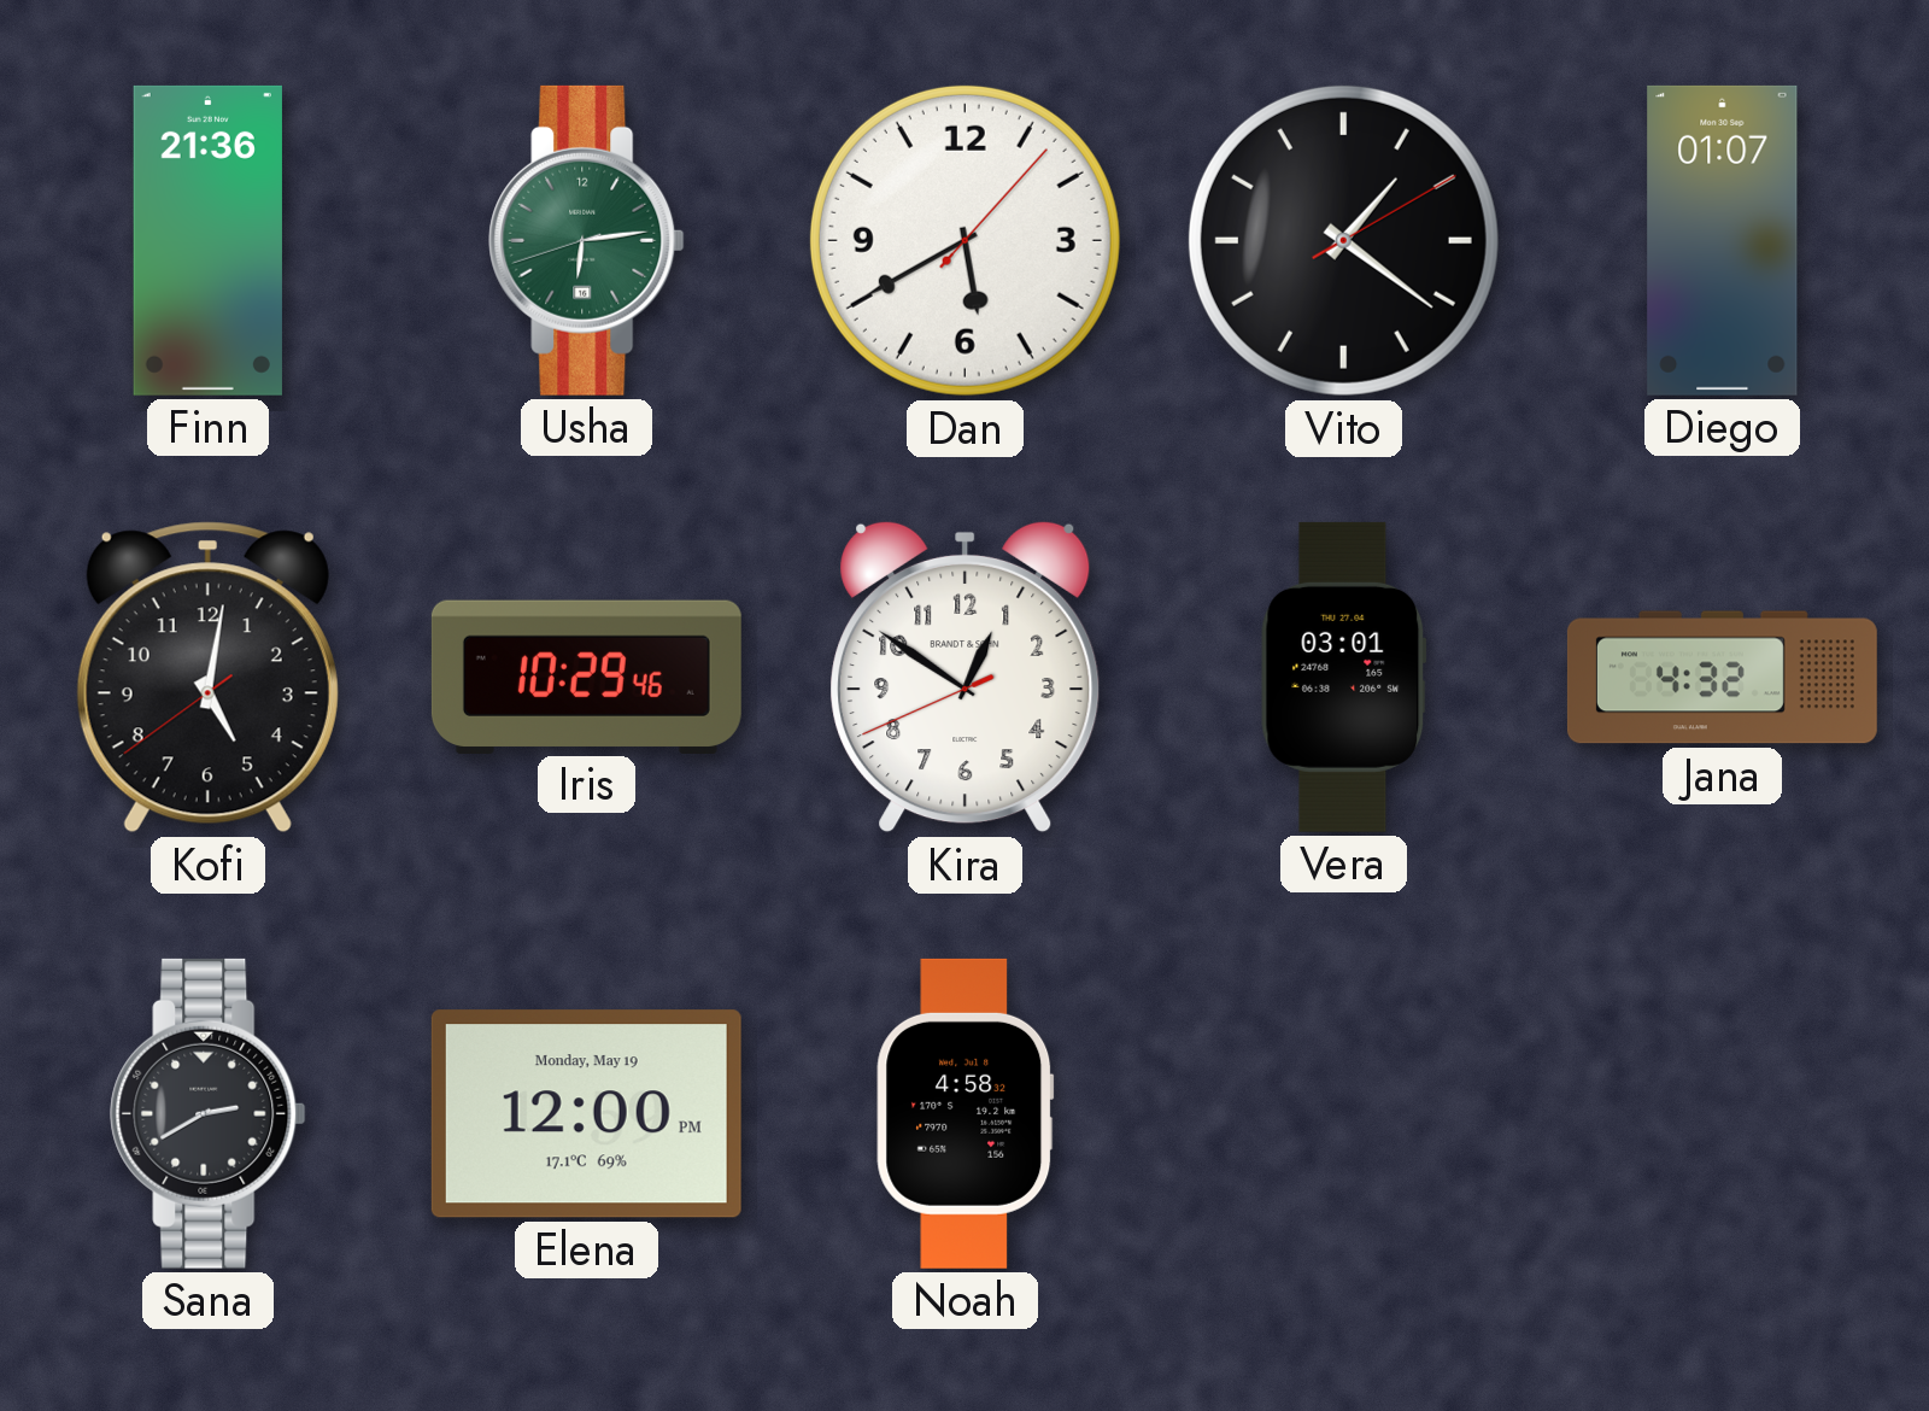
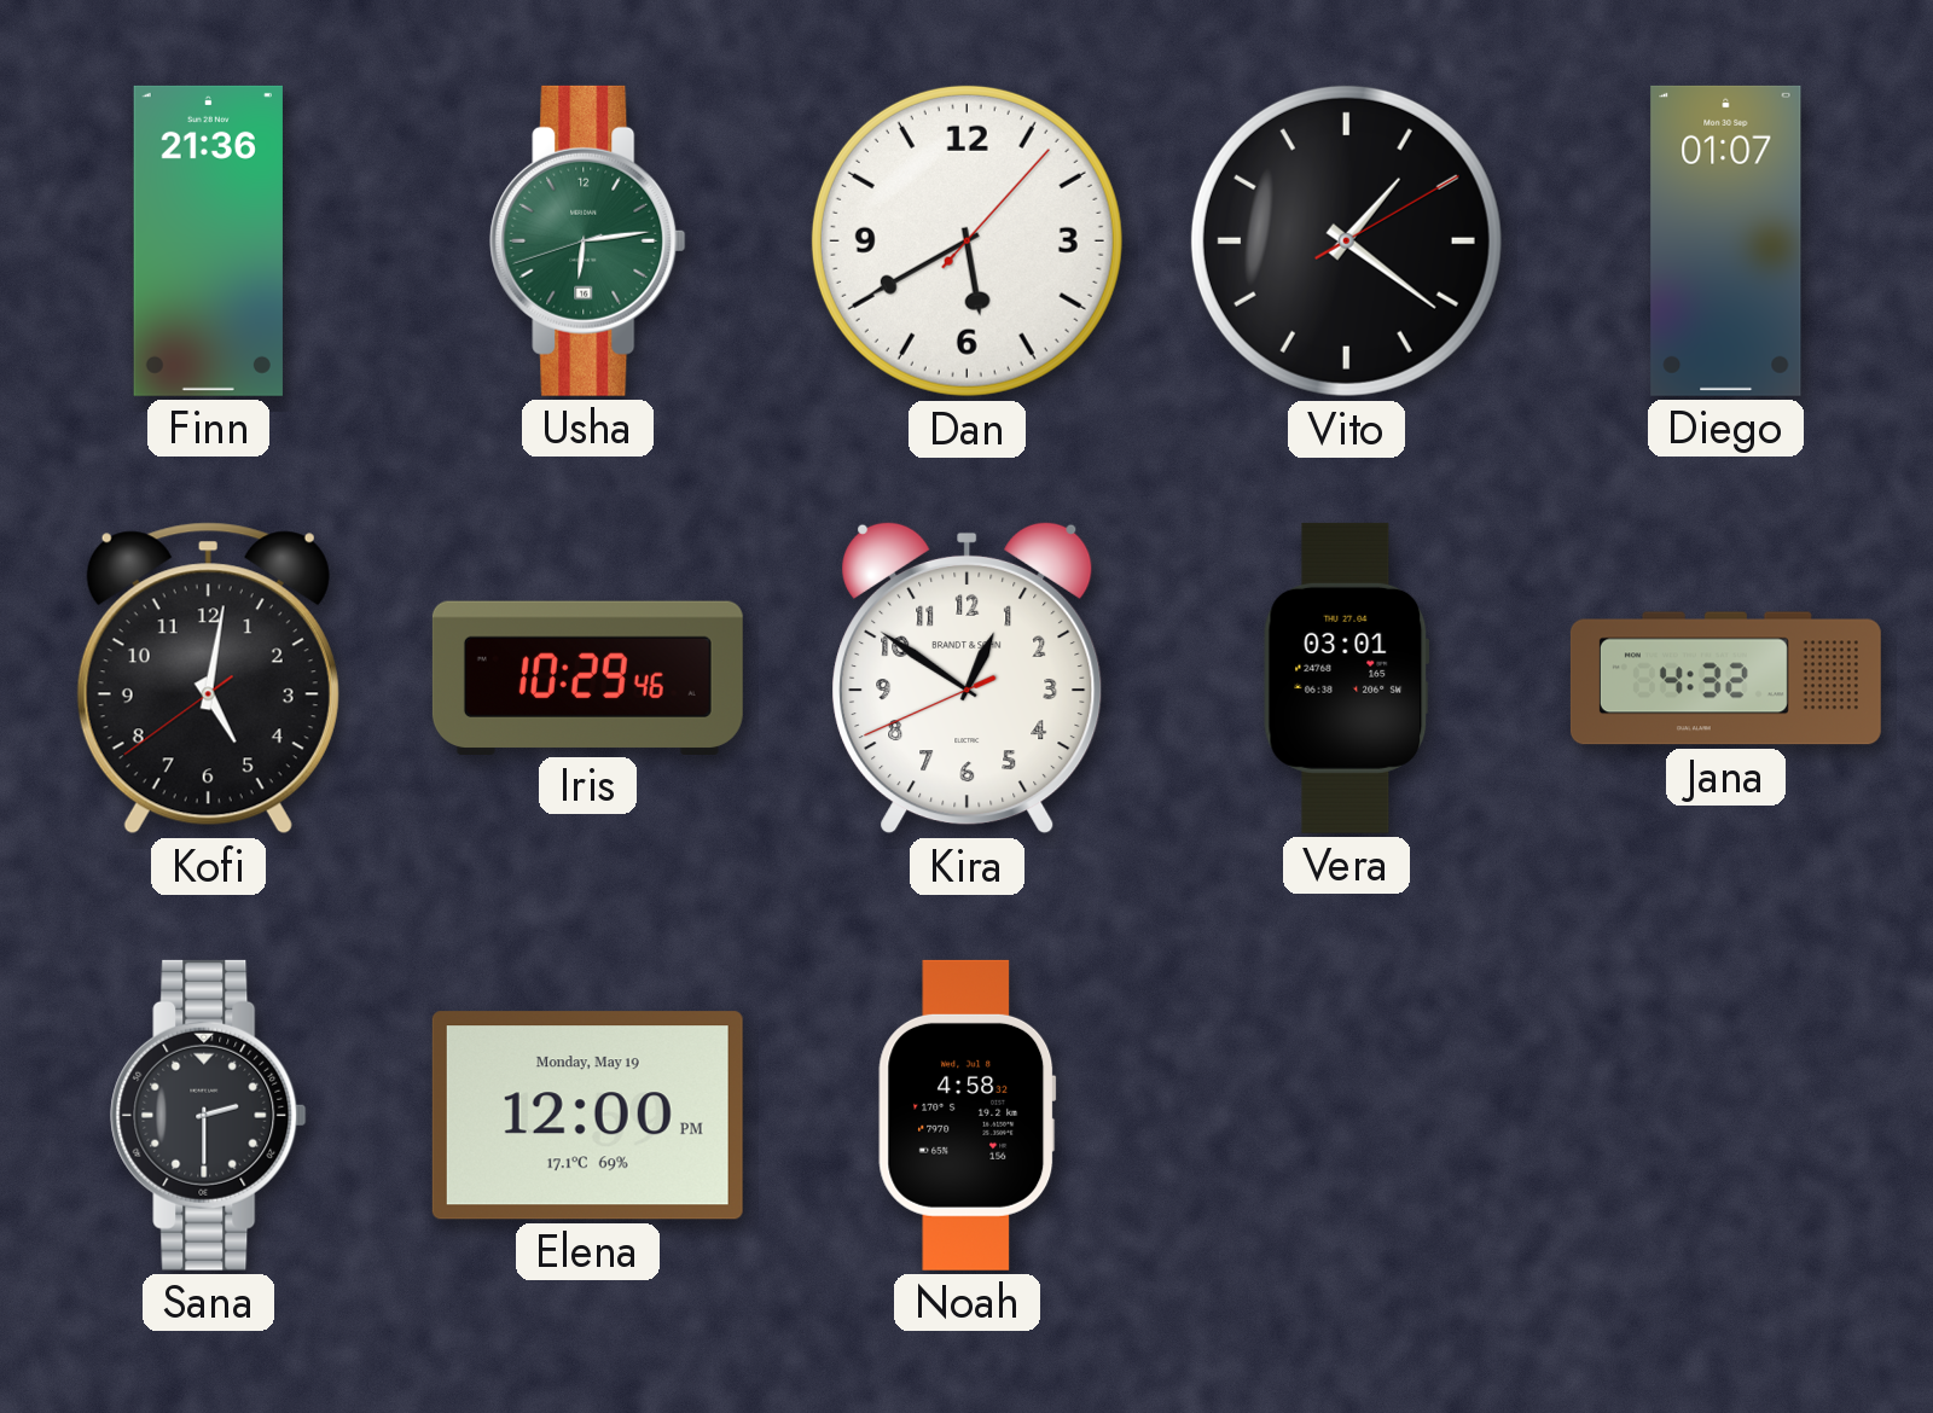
Sana: 2:40 -> 2:30
